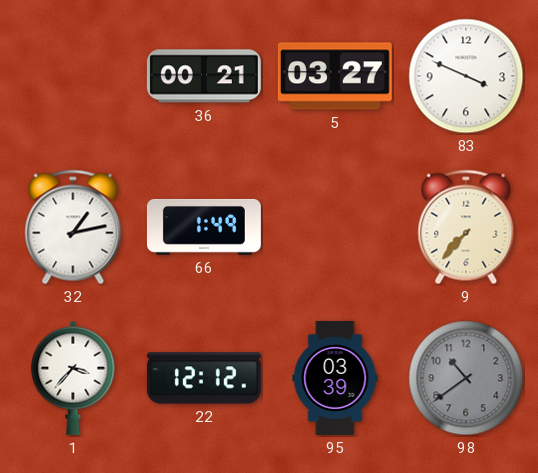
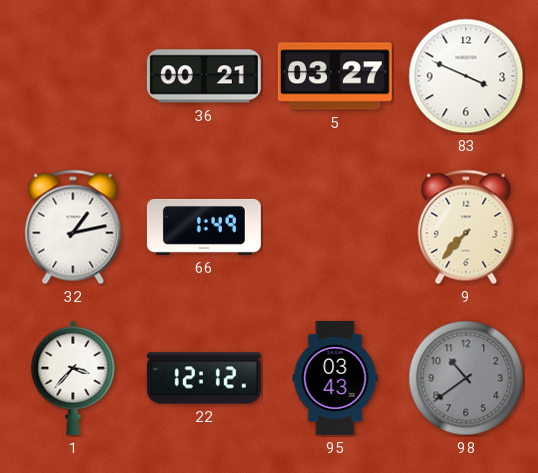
95: 03:39 -> 03:43
